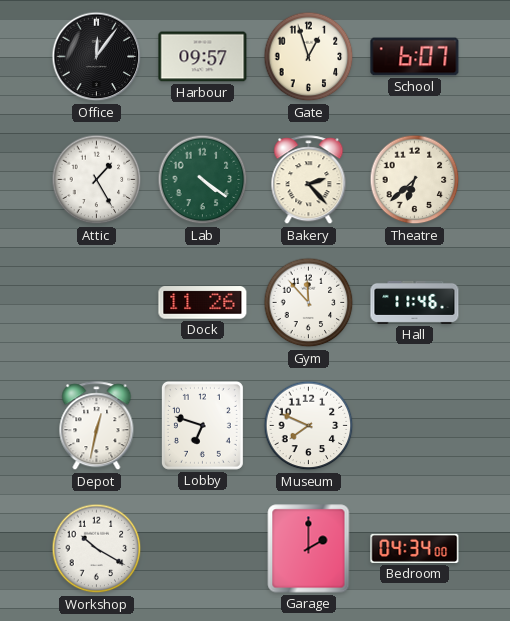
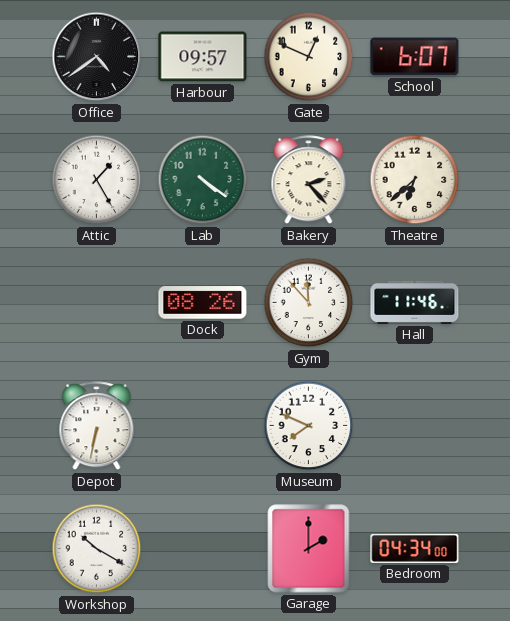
Office: 12:06 -> 4:39
Gate: 12:57 -> 12:49
Dock: 11:26 -> 08:26
Depot: 12:32 -> 6:32
Lobby: 6:48 -> none
